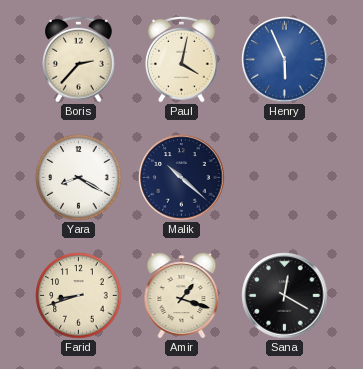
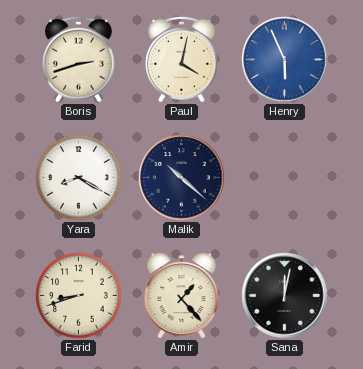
Boris: 2:37 -> 2:42
Amir: 1:18 -> 1:23
Sana: 12:20 -> 12:02
